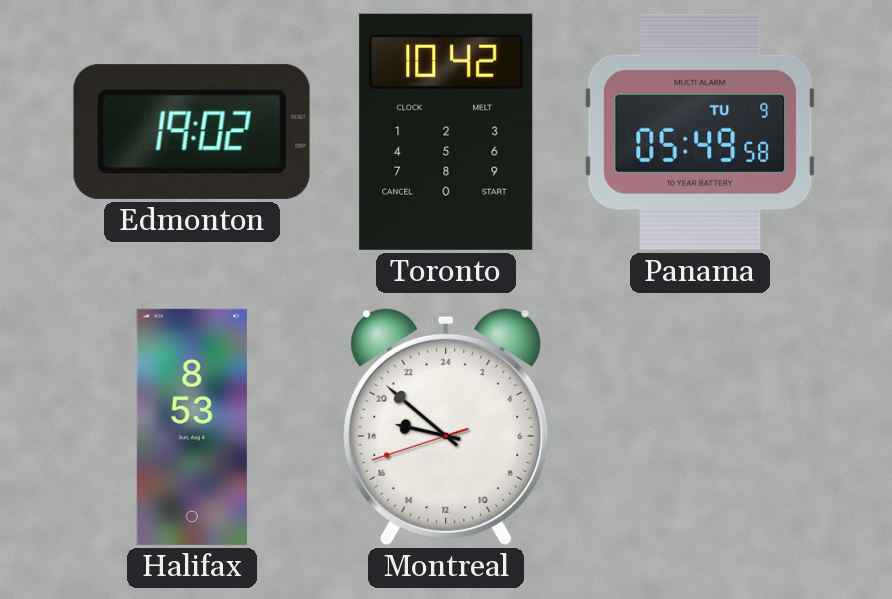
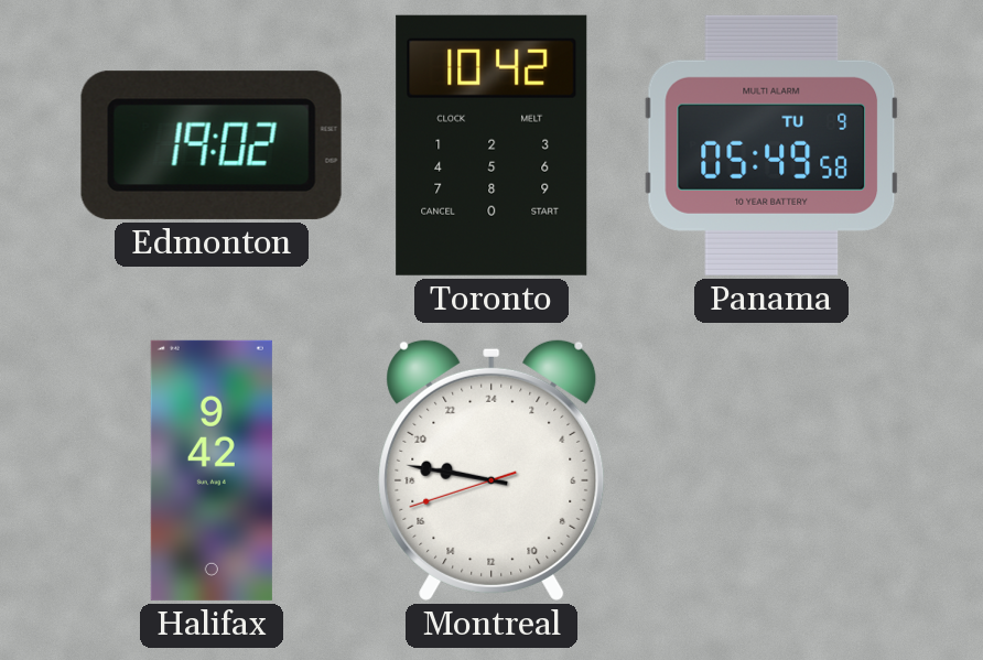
Halifax: 8:53 -> 9:42
Montreal: 18:51 -> 18:46
